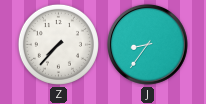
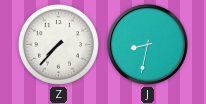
J: 8:36 -> 8:32
